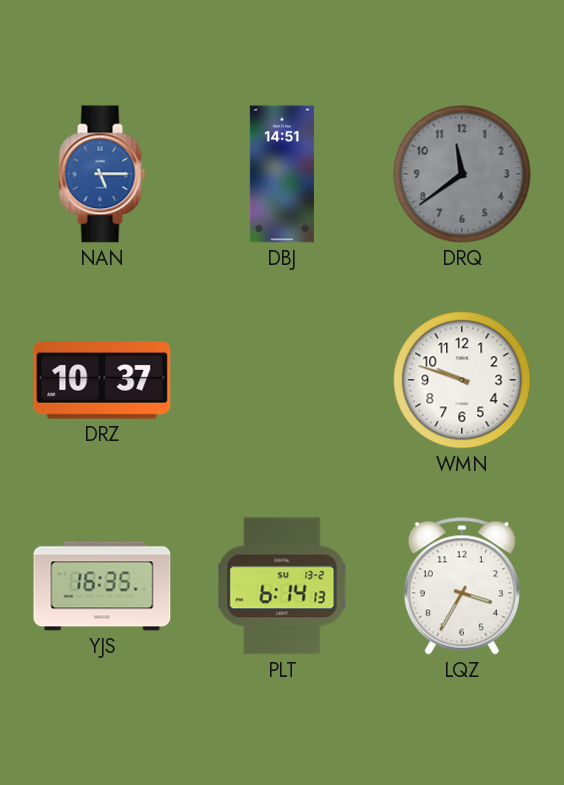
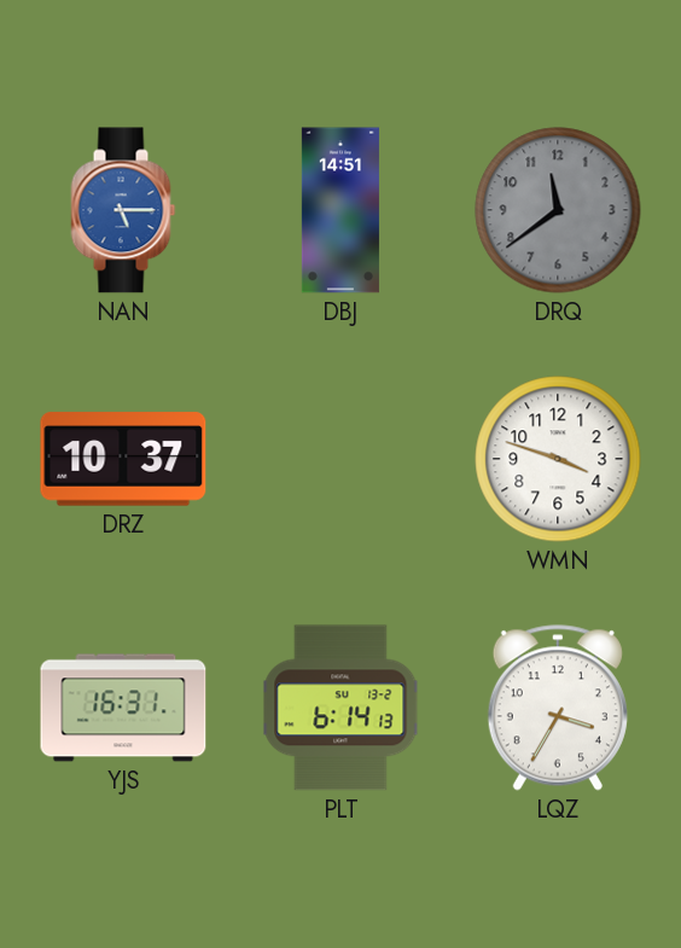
WMN: 9:48 -> 3:48
YJS: 16:35 -> 16:31
